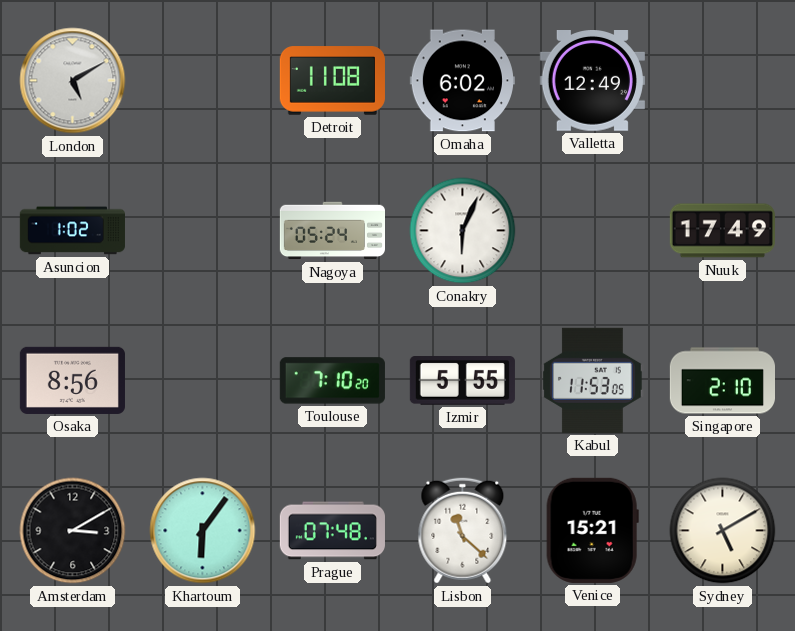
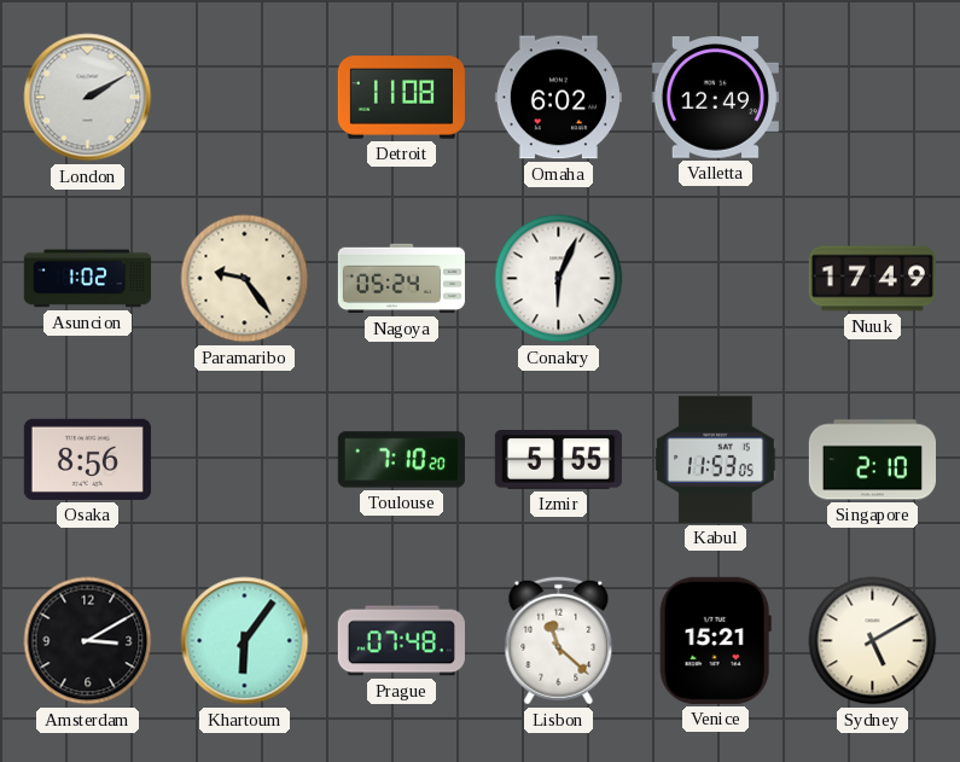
London: 5:10 -> 2:10
Paramaribo: none -> 9:24
